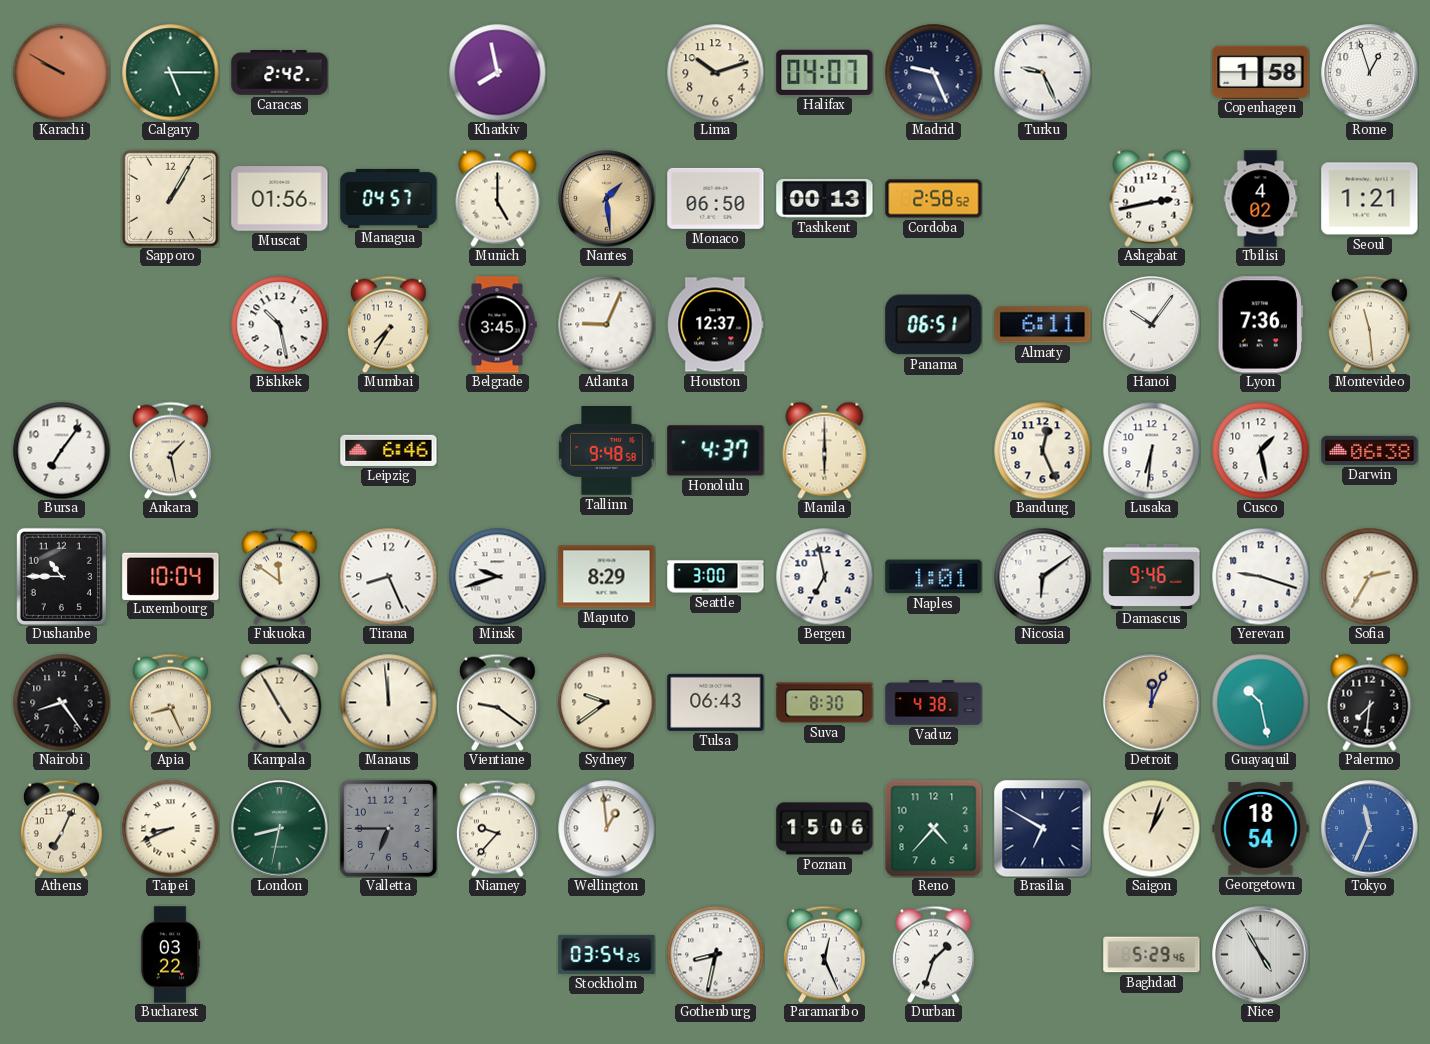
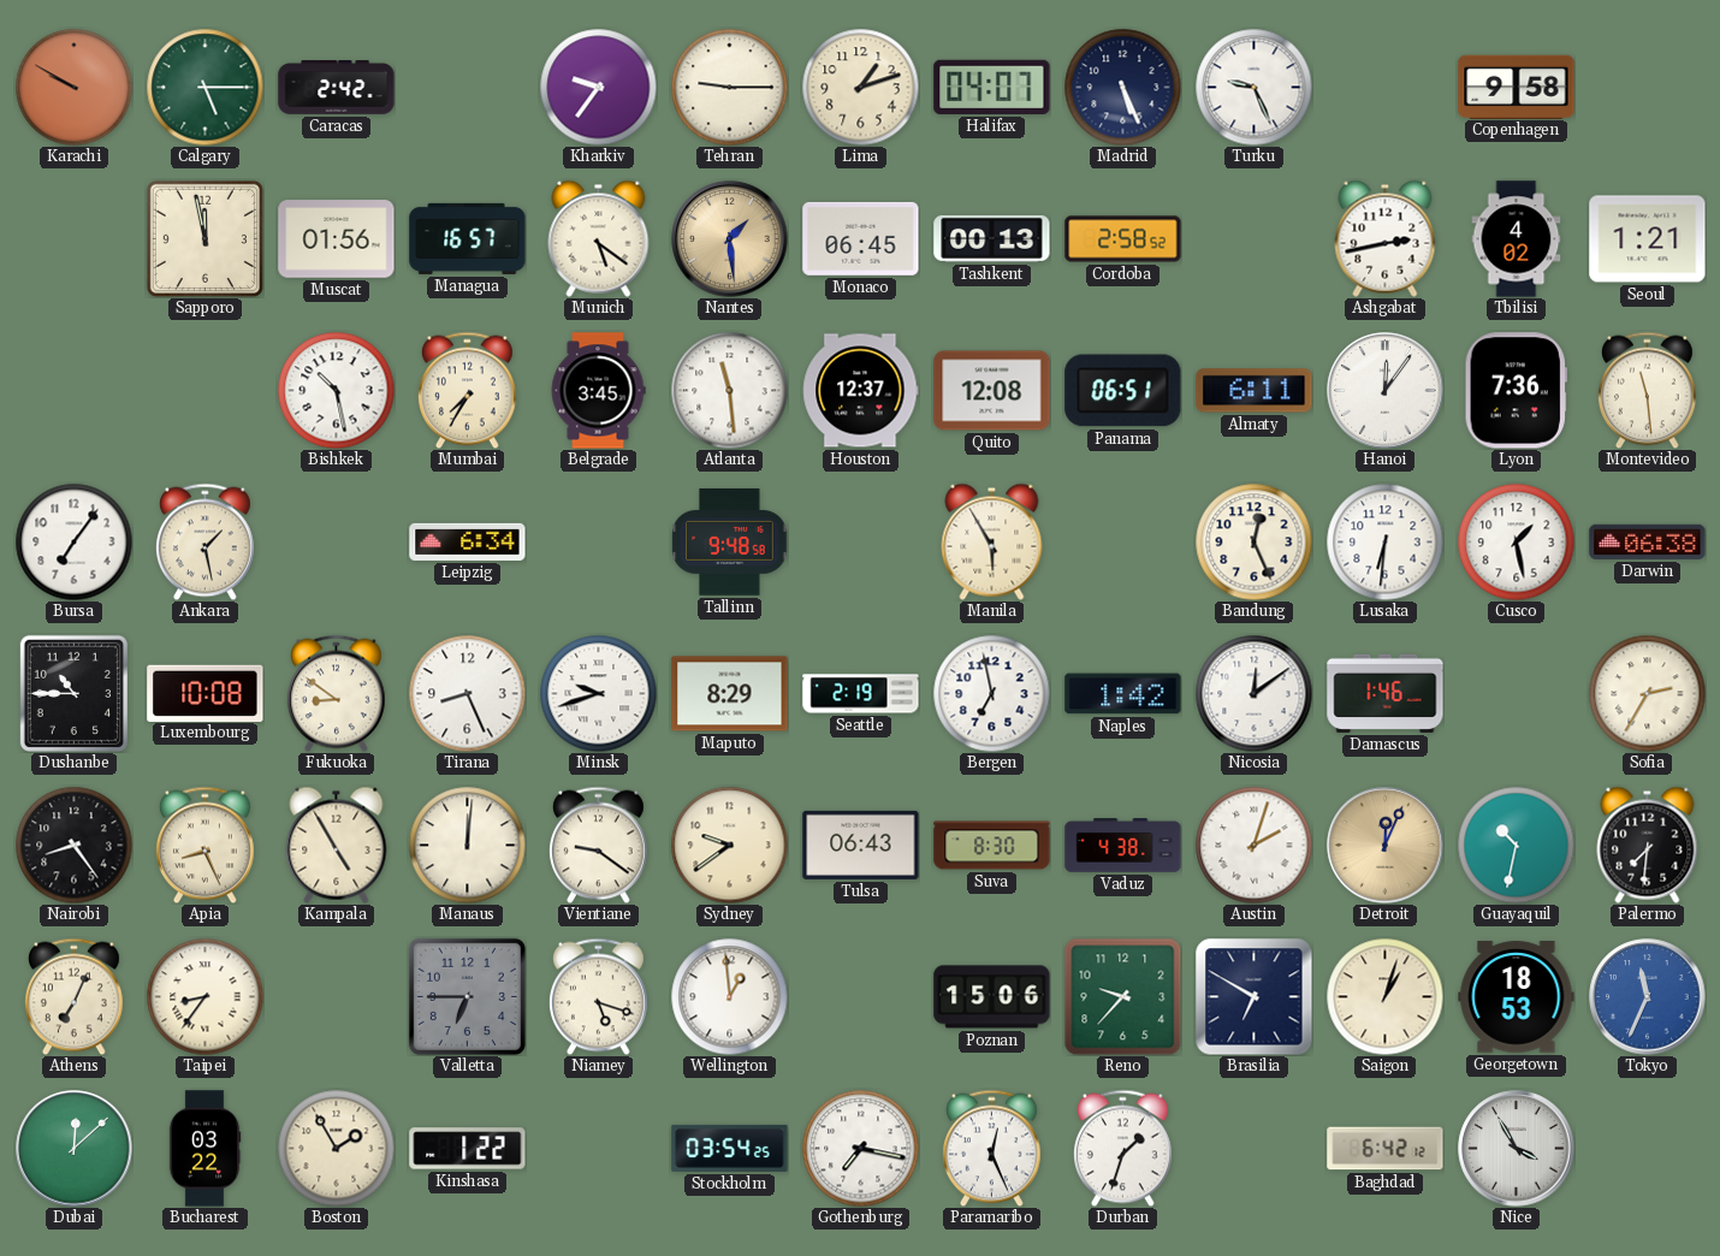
Kharkiv: 7:58 -> 9:36
Tehran: none -> 9:15
Lima: 10:12 -> 1:12
Madrid: 9:26 -> 5:26
Copenhagen: 1:58 -> 9:58
Rome: 12:57 -> none
Sapporo: 1:05 -> 11:58
Managua: 04:57 -> 16:57
Munich: 5:00 -> 5:21
Monaco: 06:50 -> 06:45
Atlanta: 9:04 -> 11:29
Quito: none -> 12:08
Hanoi: 10:06 -> 12:06
Leipzig: 6:46 -> 6:34
Honolulu: 4:37 -> none
Manila: 6:00 -> 5:55
Luxembourg: 10:04 -> 10:08
Fukuoka: 11:51 -> 8:51
Seattle: 3:00 -> 2:19
Naples: 1:01 -> 1:42
Nicosia: 6:09 -> 12:09
Damascus: 9:46 -> 1:46
Yerevan: 9:18 -> none
Manaus: 11:59 -> 12:01
Austin: none -> 2:03
Guayaquil: 10:28 -> 10:32
Taipei: 8:41 -> 8:36
London: 8:32 -> none
Niamey: 9:37 -> 5:18
Reno: 4:37 -> 9:37
Georgetown: 18:54 -> 18:53
Dubai: none -> 12:08
Boston: none -> 1:55
Kinshasa: none -> 1:22
Gothenburg: 8:32 -> 7:17
Baghdad: 5:29 -> 6:42
Nice: 4:55 -> 3:55
